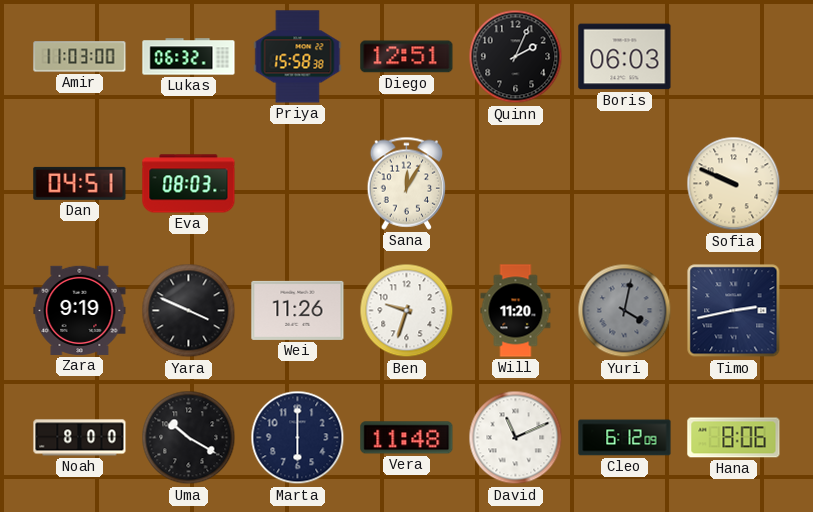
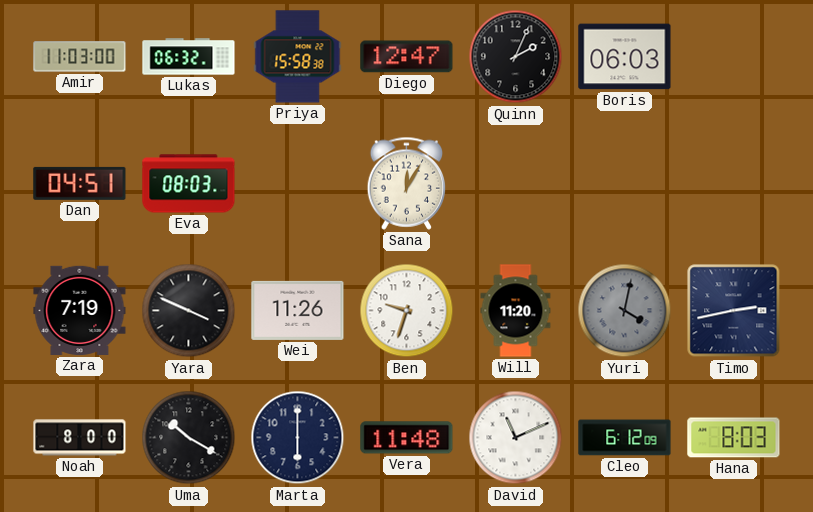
Diego: 12:51 -> 12:47
Sofia: 9:49 -> none
Zara: 9:19 -> 7:19
Hana: 8:06 -> 8:03
